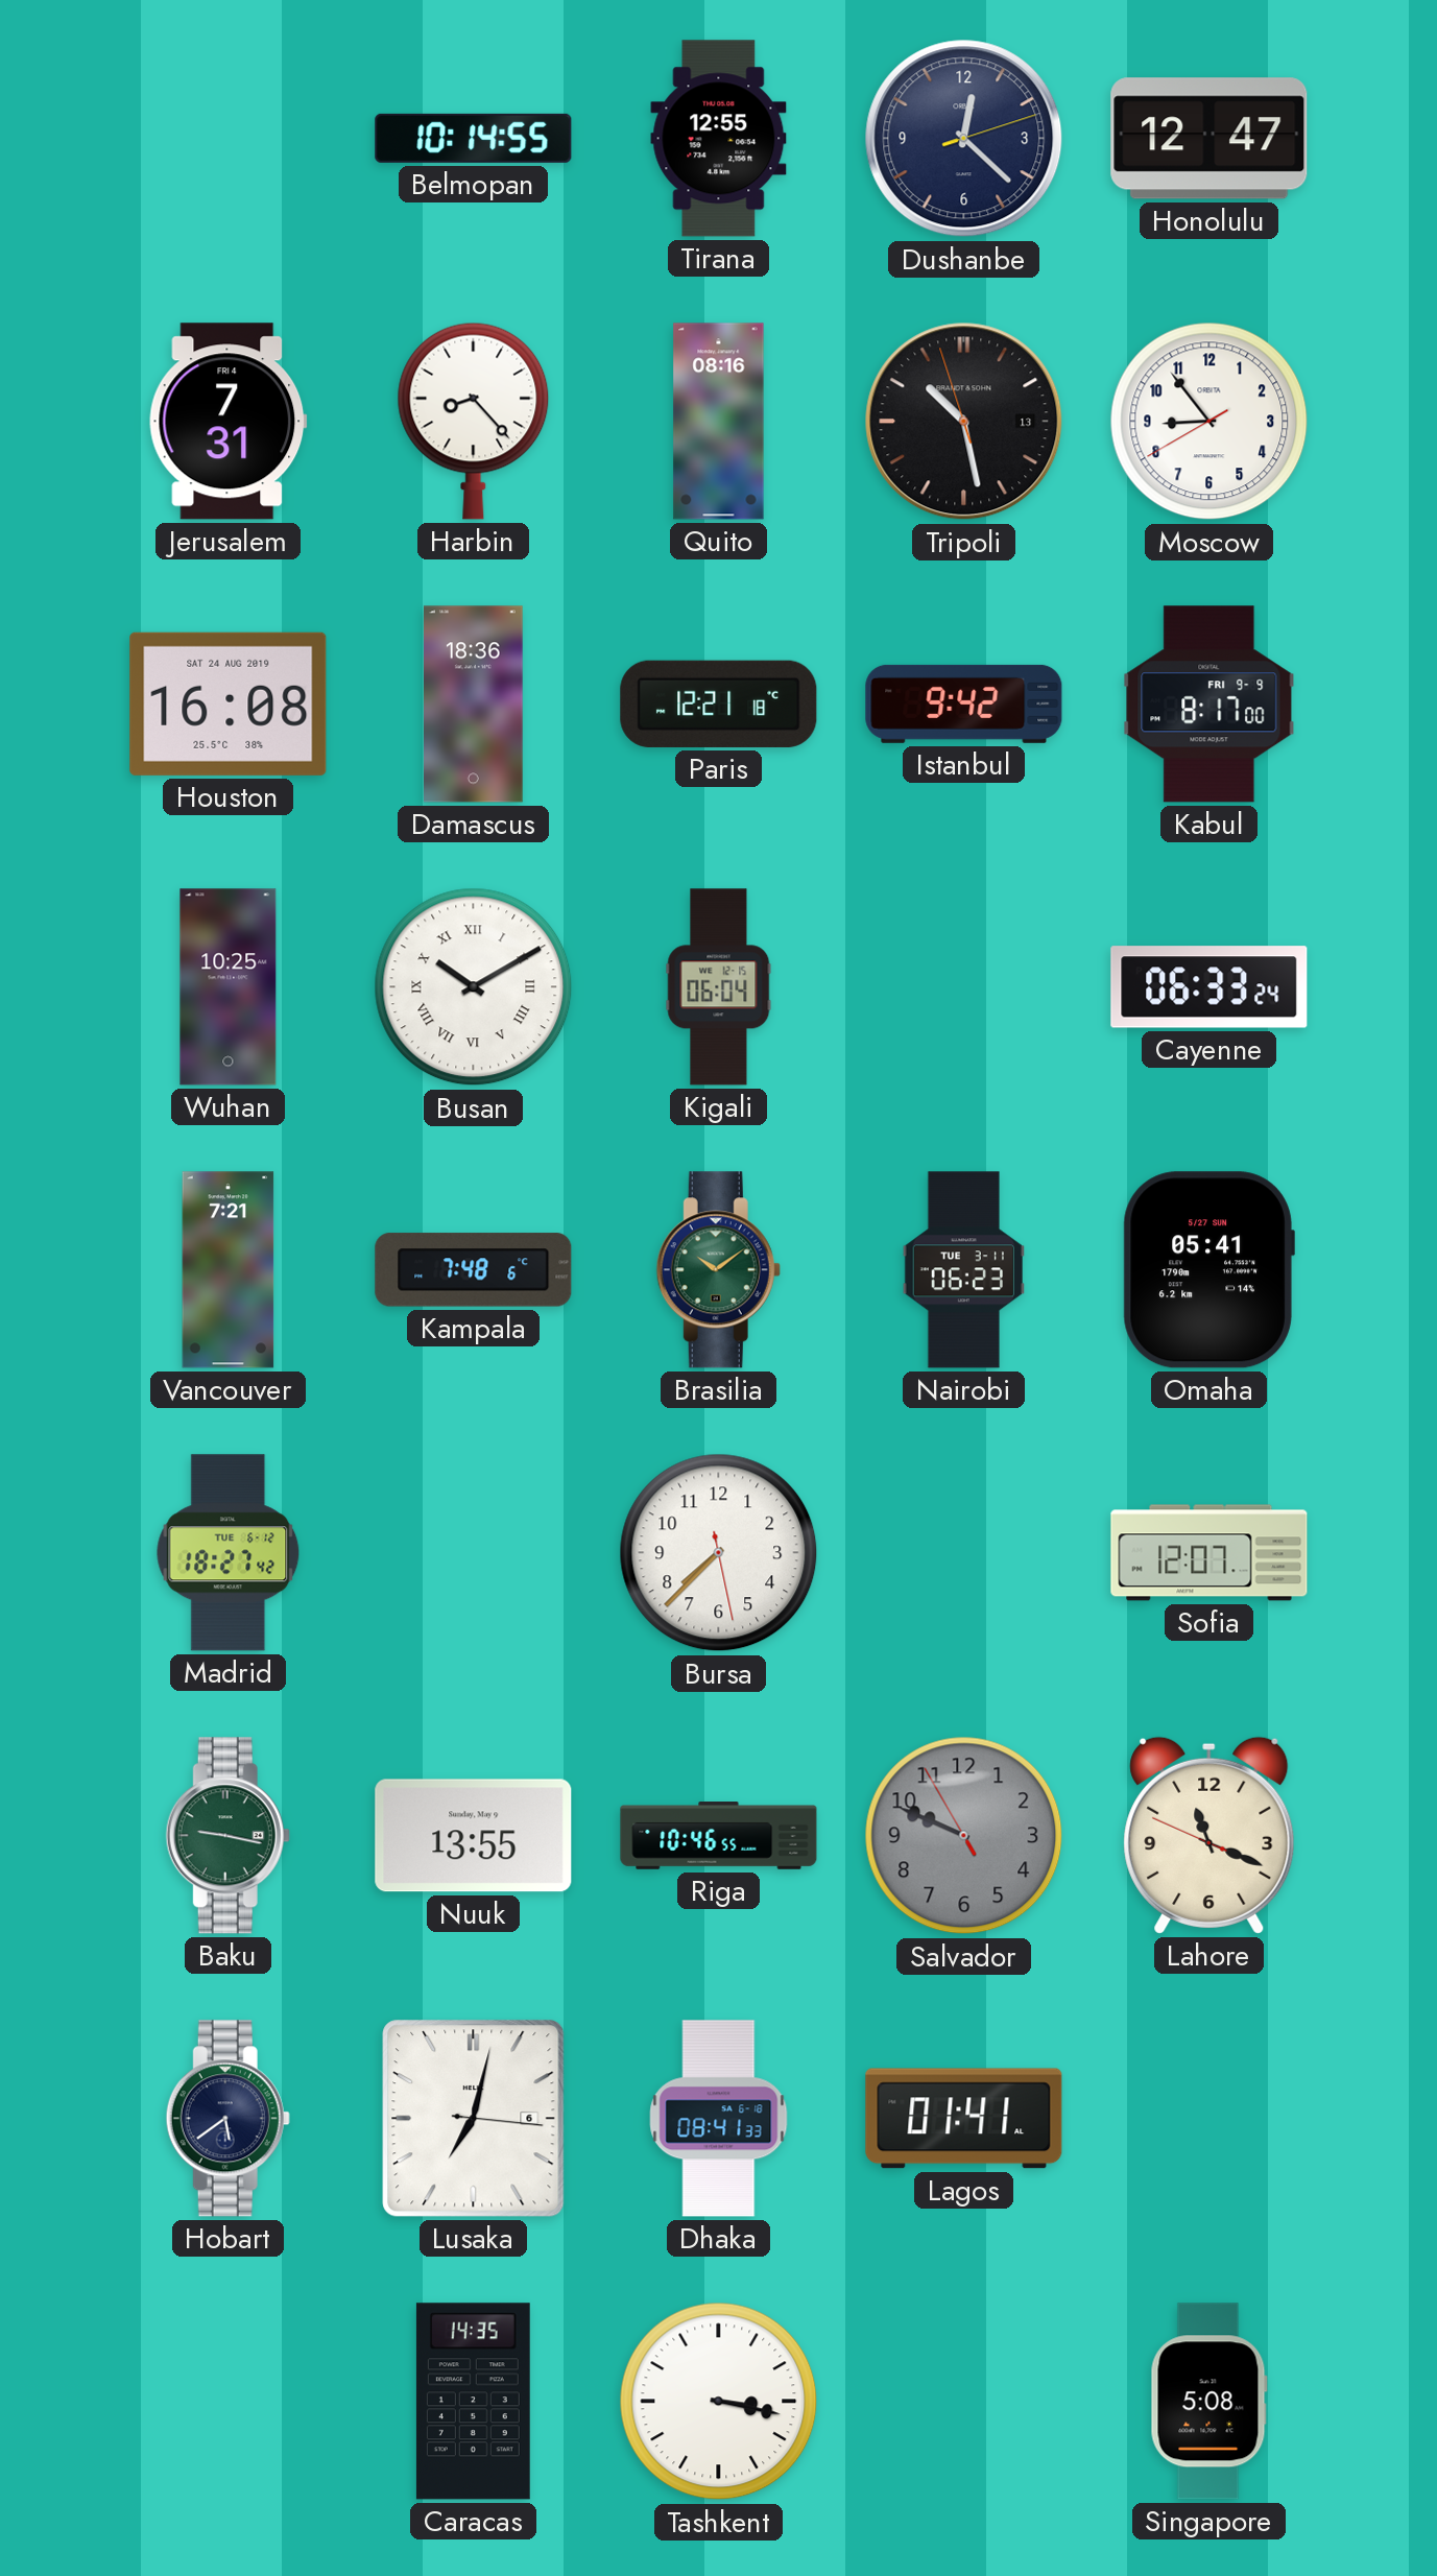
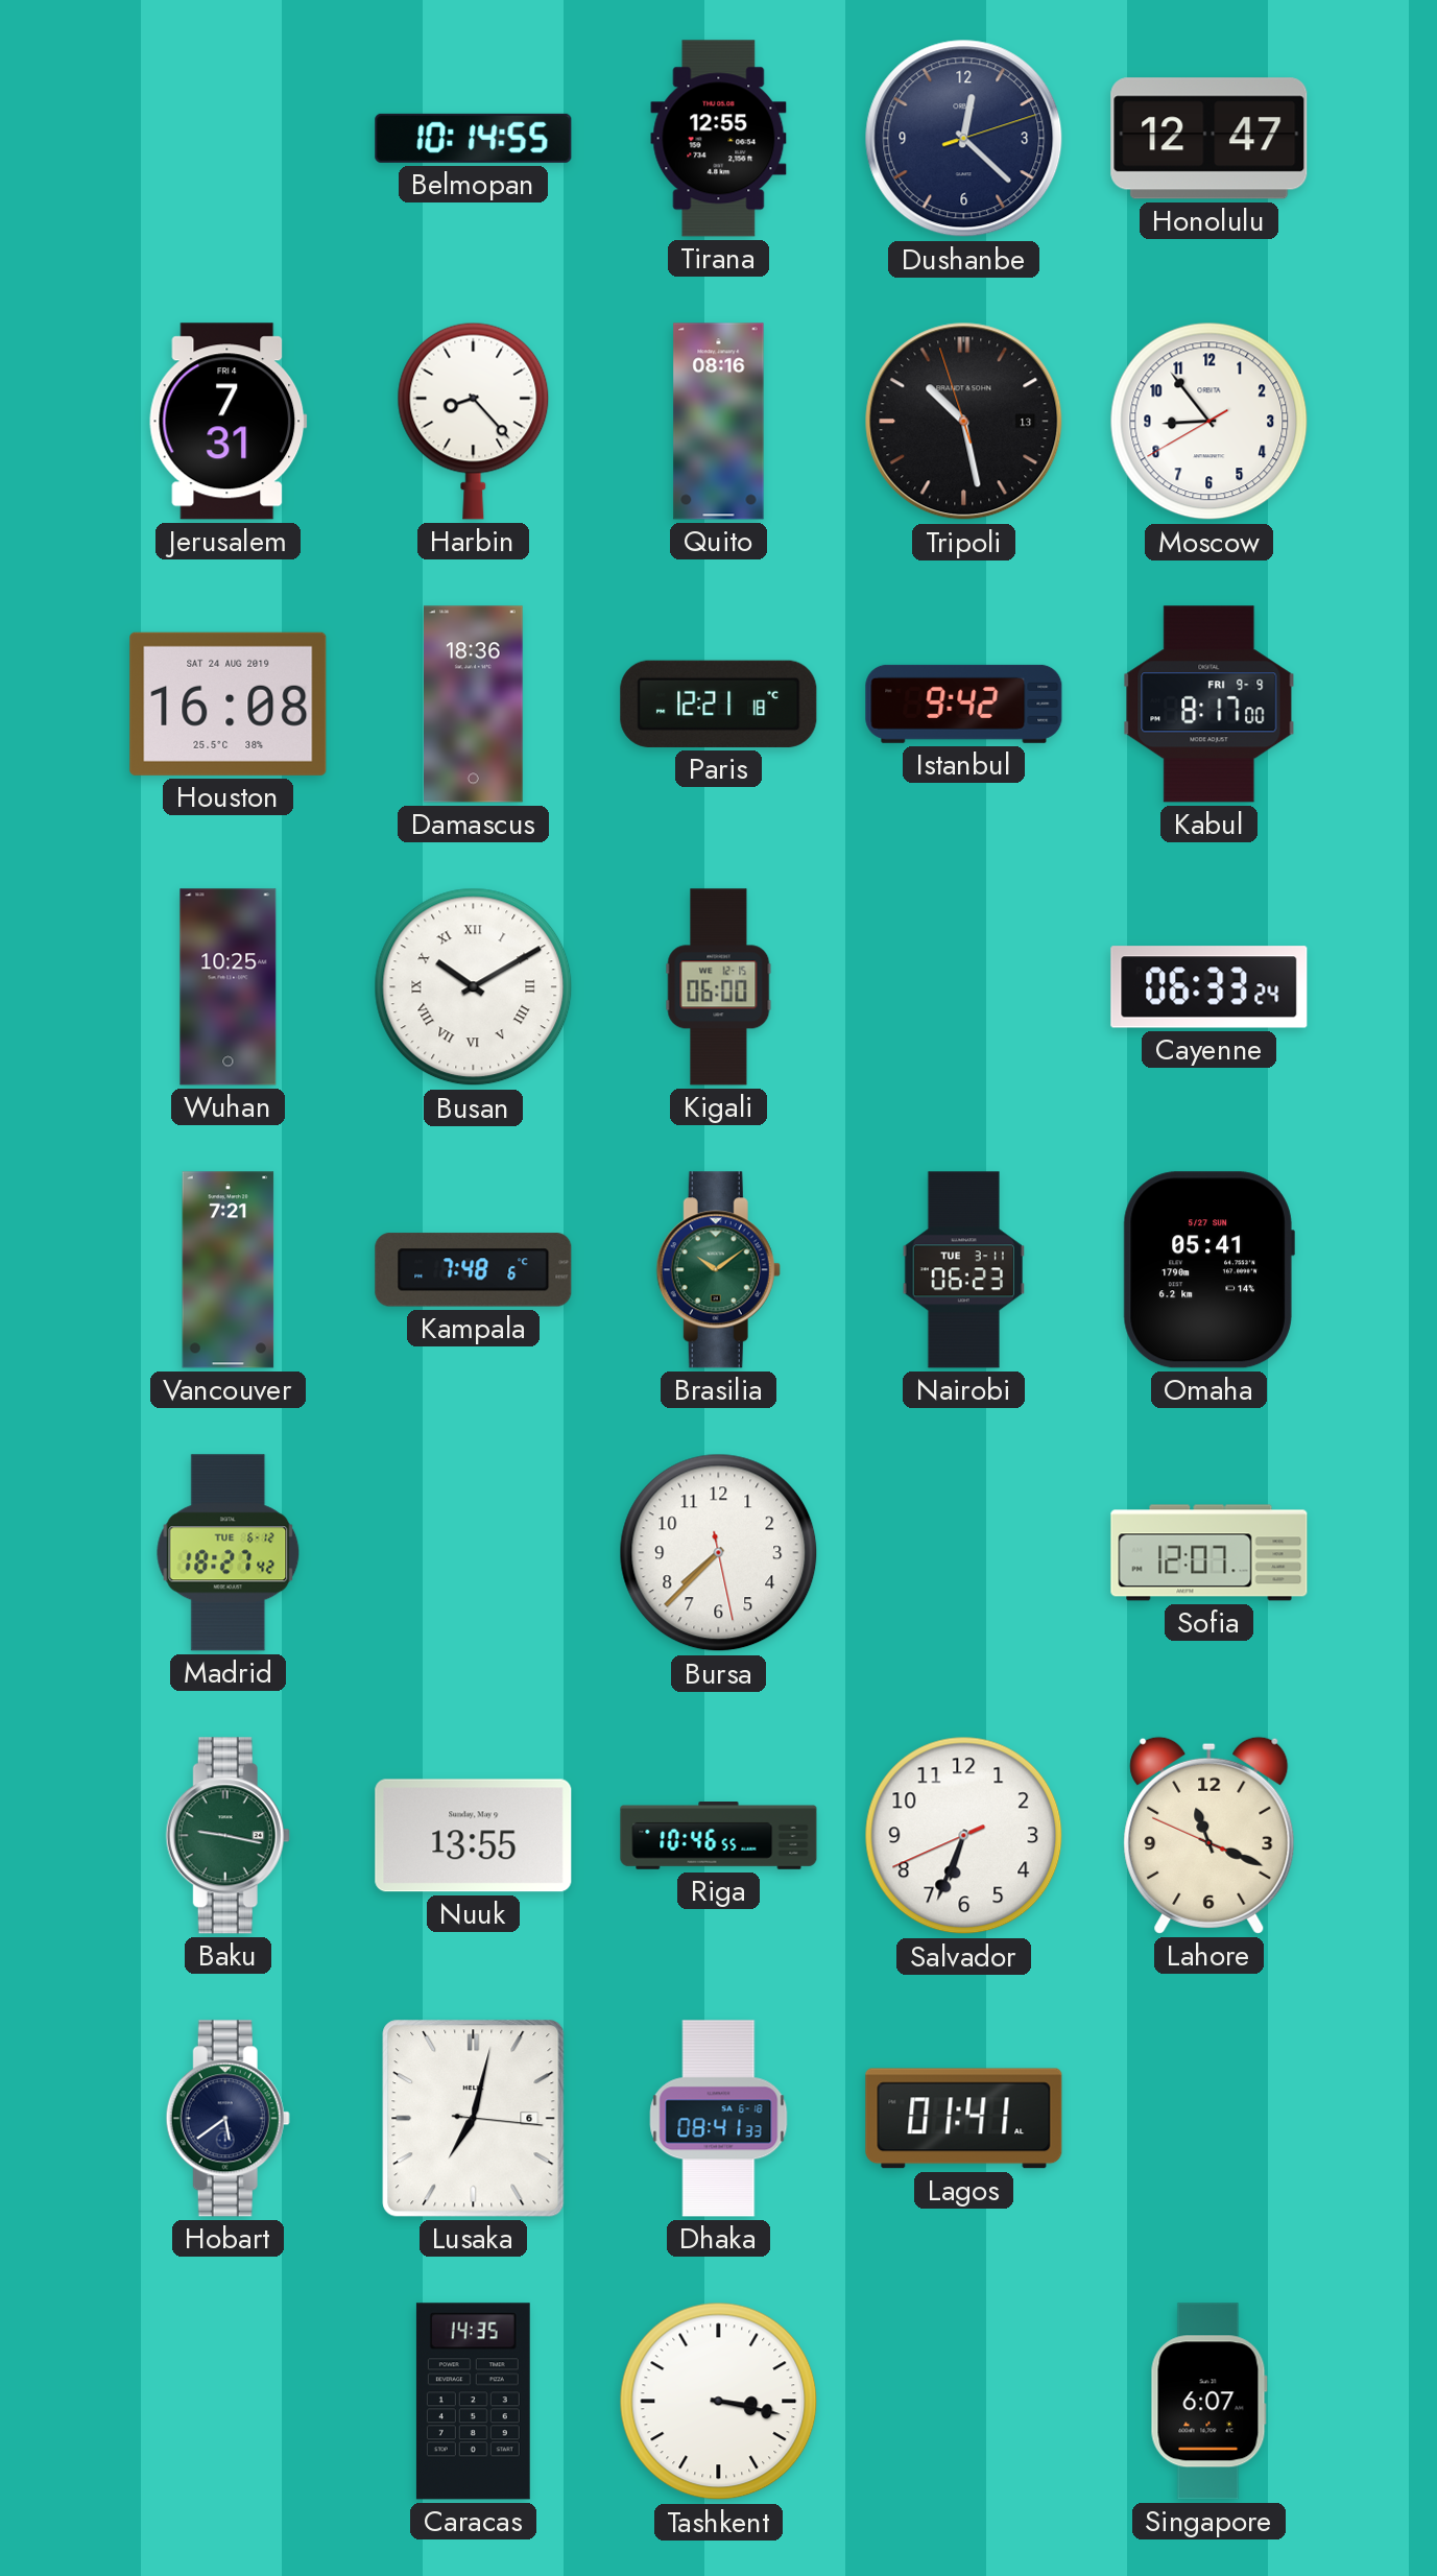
Kigali: 06:04 -> 06:00
Salvador: 9:48 -> 6:33
Salvador dial: grey -> white
Singapore: 5:08 -> 6:07
